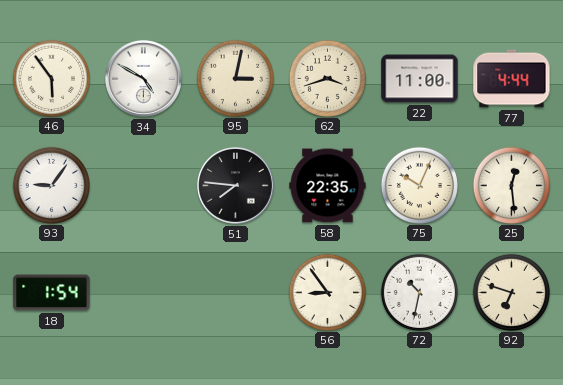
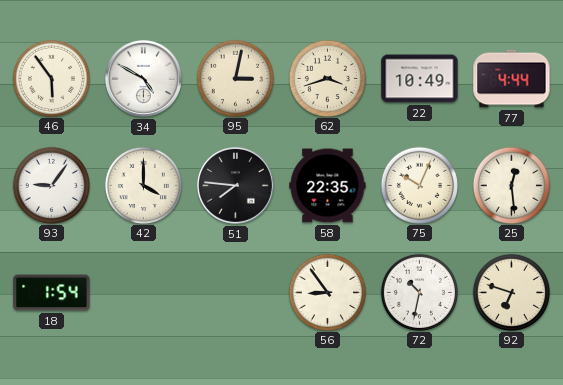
22: 11:00 -> 10:49
42: none -> 4:00
